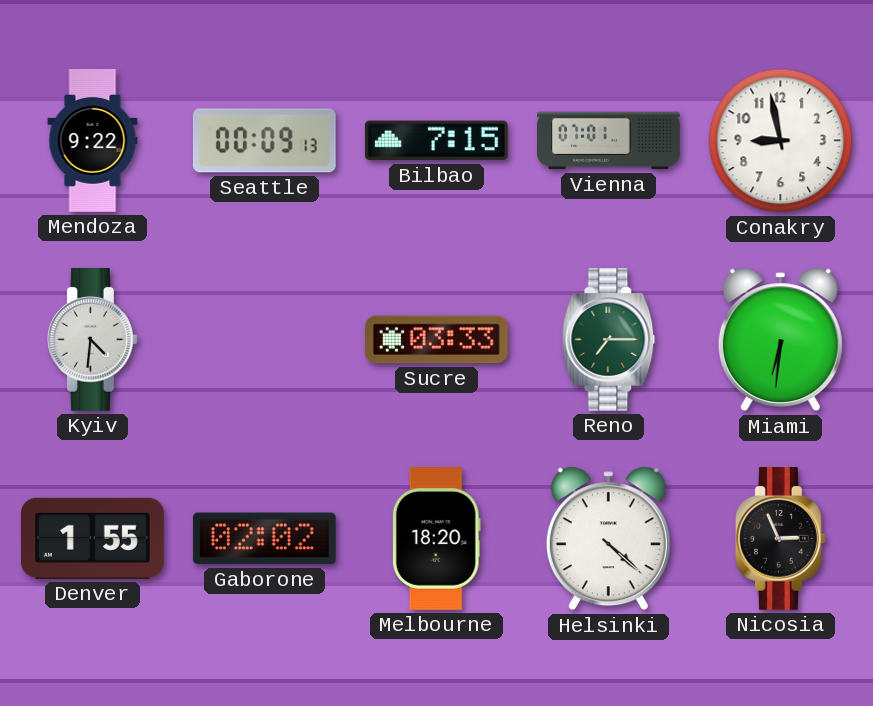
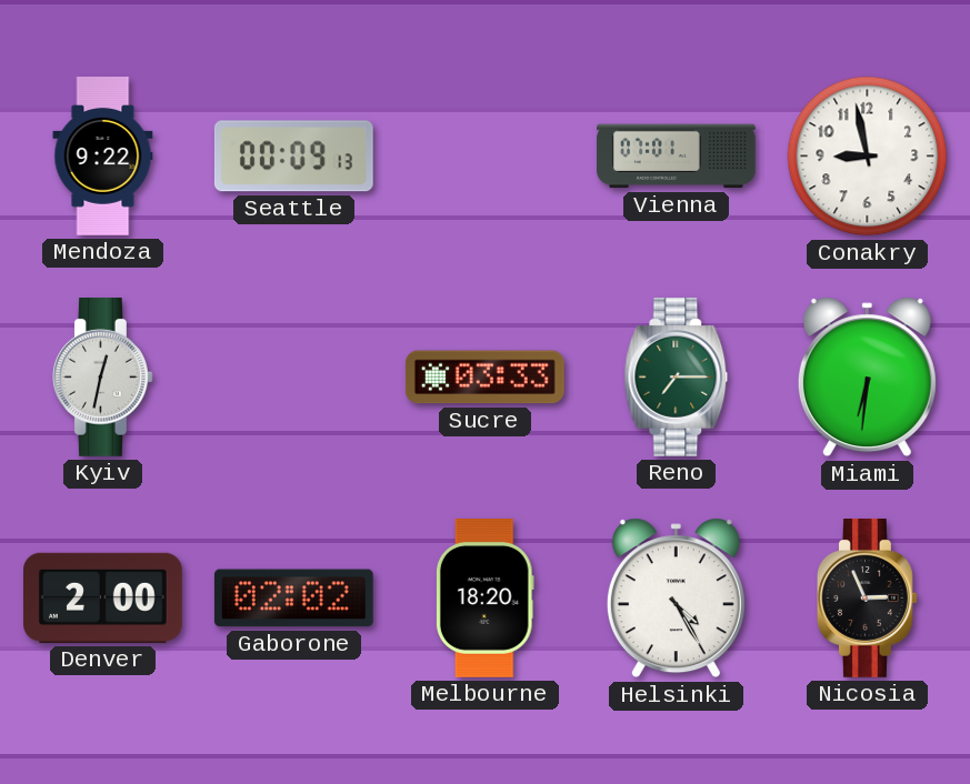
Bilbao: 7:15 -> none
Kyiv: 4:31 -> 12:32
Denver: 1:55 -> 2:00
Helsinki: 4:22 -> 4:25
